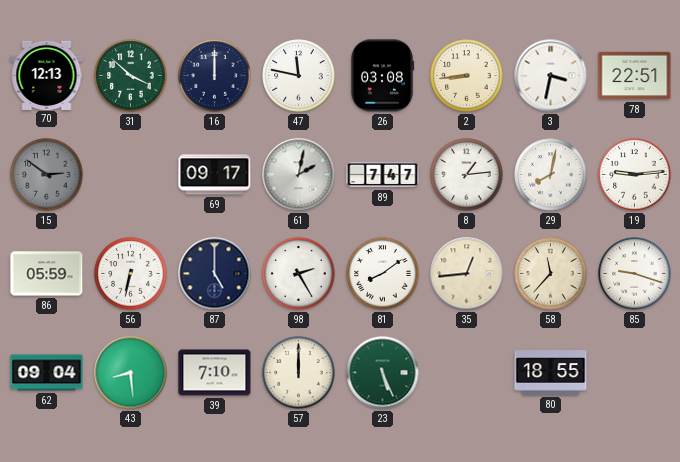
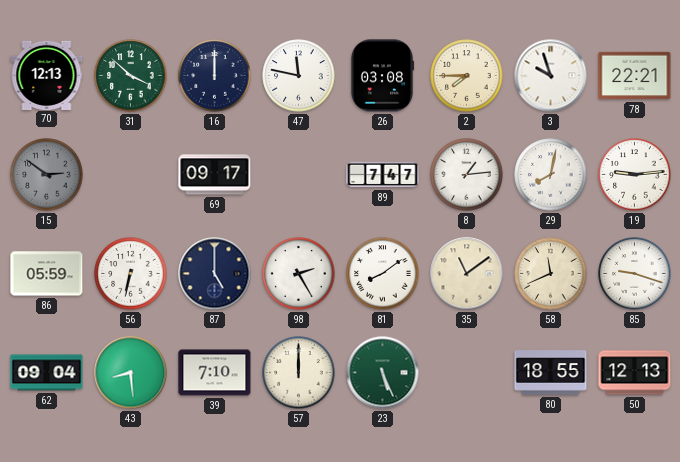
2: 8:44 -> 7:45
3: 3:32 -> 9:57
78: 22:51 -> 22:21
61: 2:02 -> none
35: 12:44 -> 11:09
58: 11:37 -> 11:41
50: none -> 12:13
